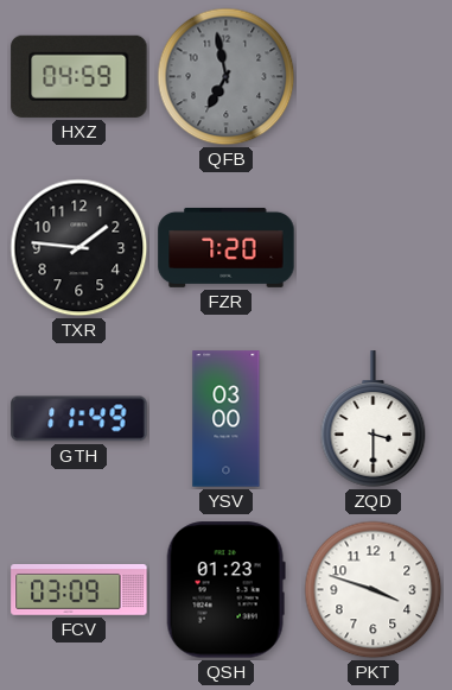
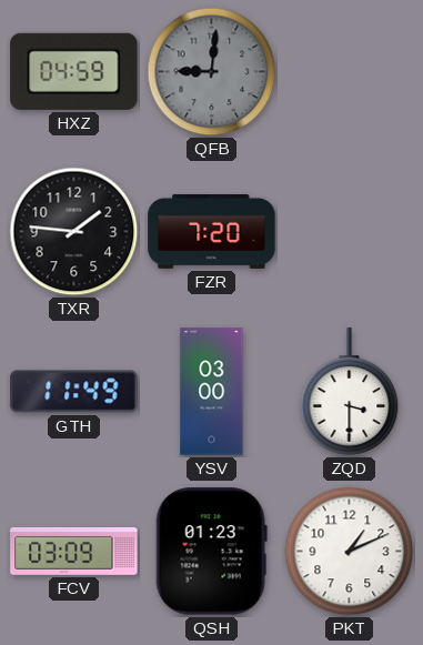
QFB: 6:58 -> 9:01
PKT: 3:48 -> 1:11
